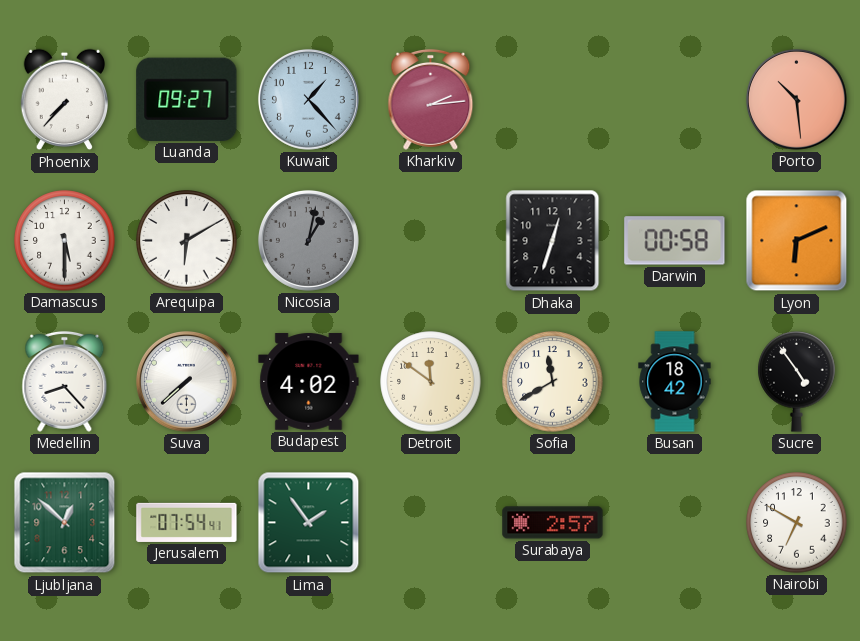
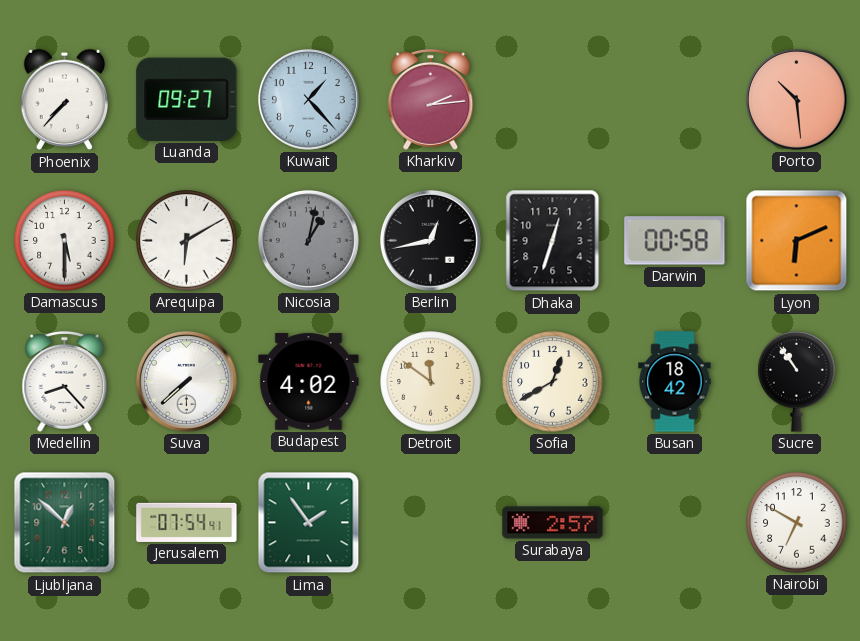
Berlin: none -> 12:43
Sofia: 11:40 -> 12:40
Sucre: 4:54 -> 10:54
